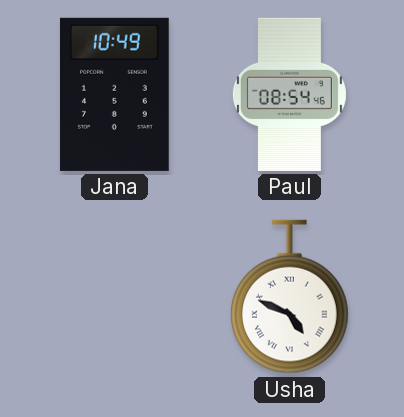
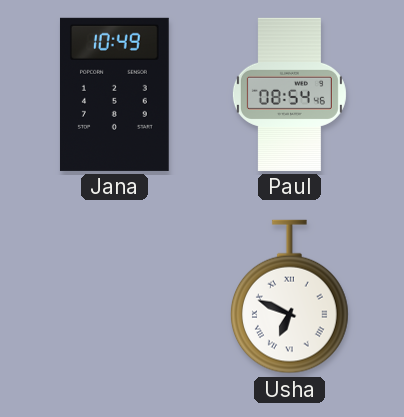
Usha: 4:49 -> 6:49
